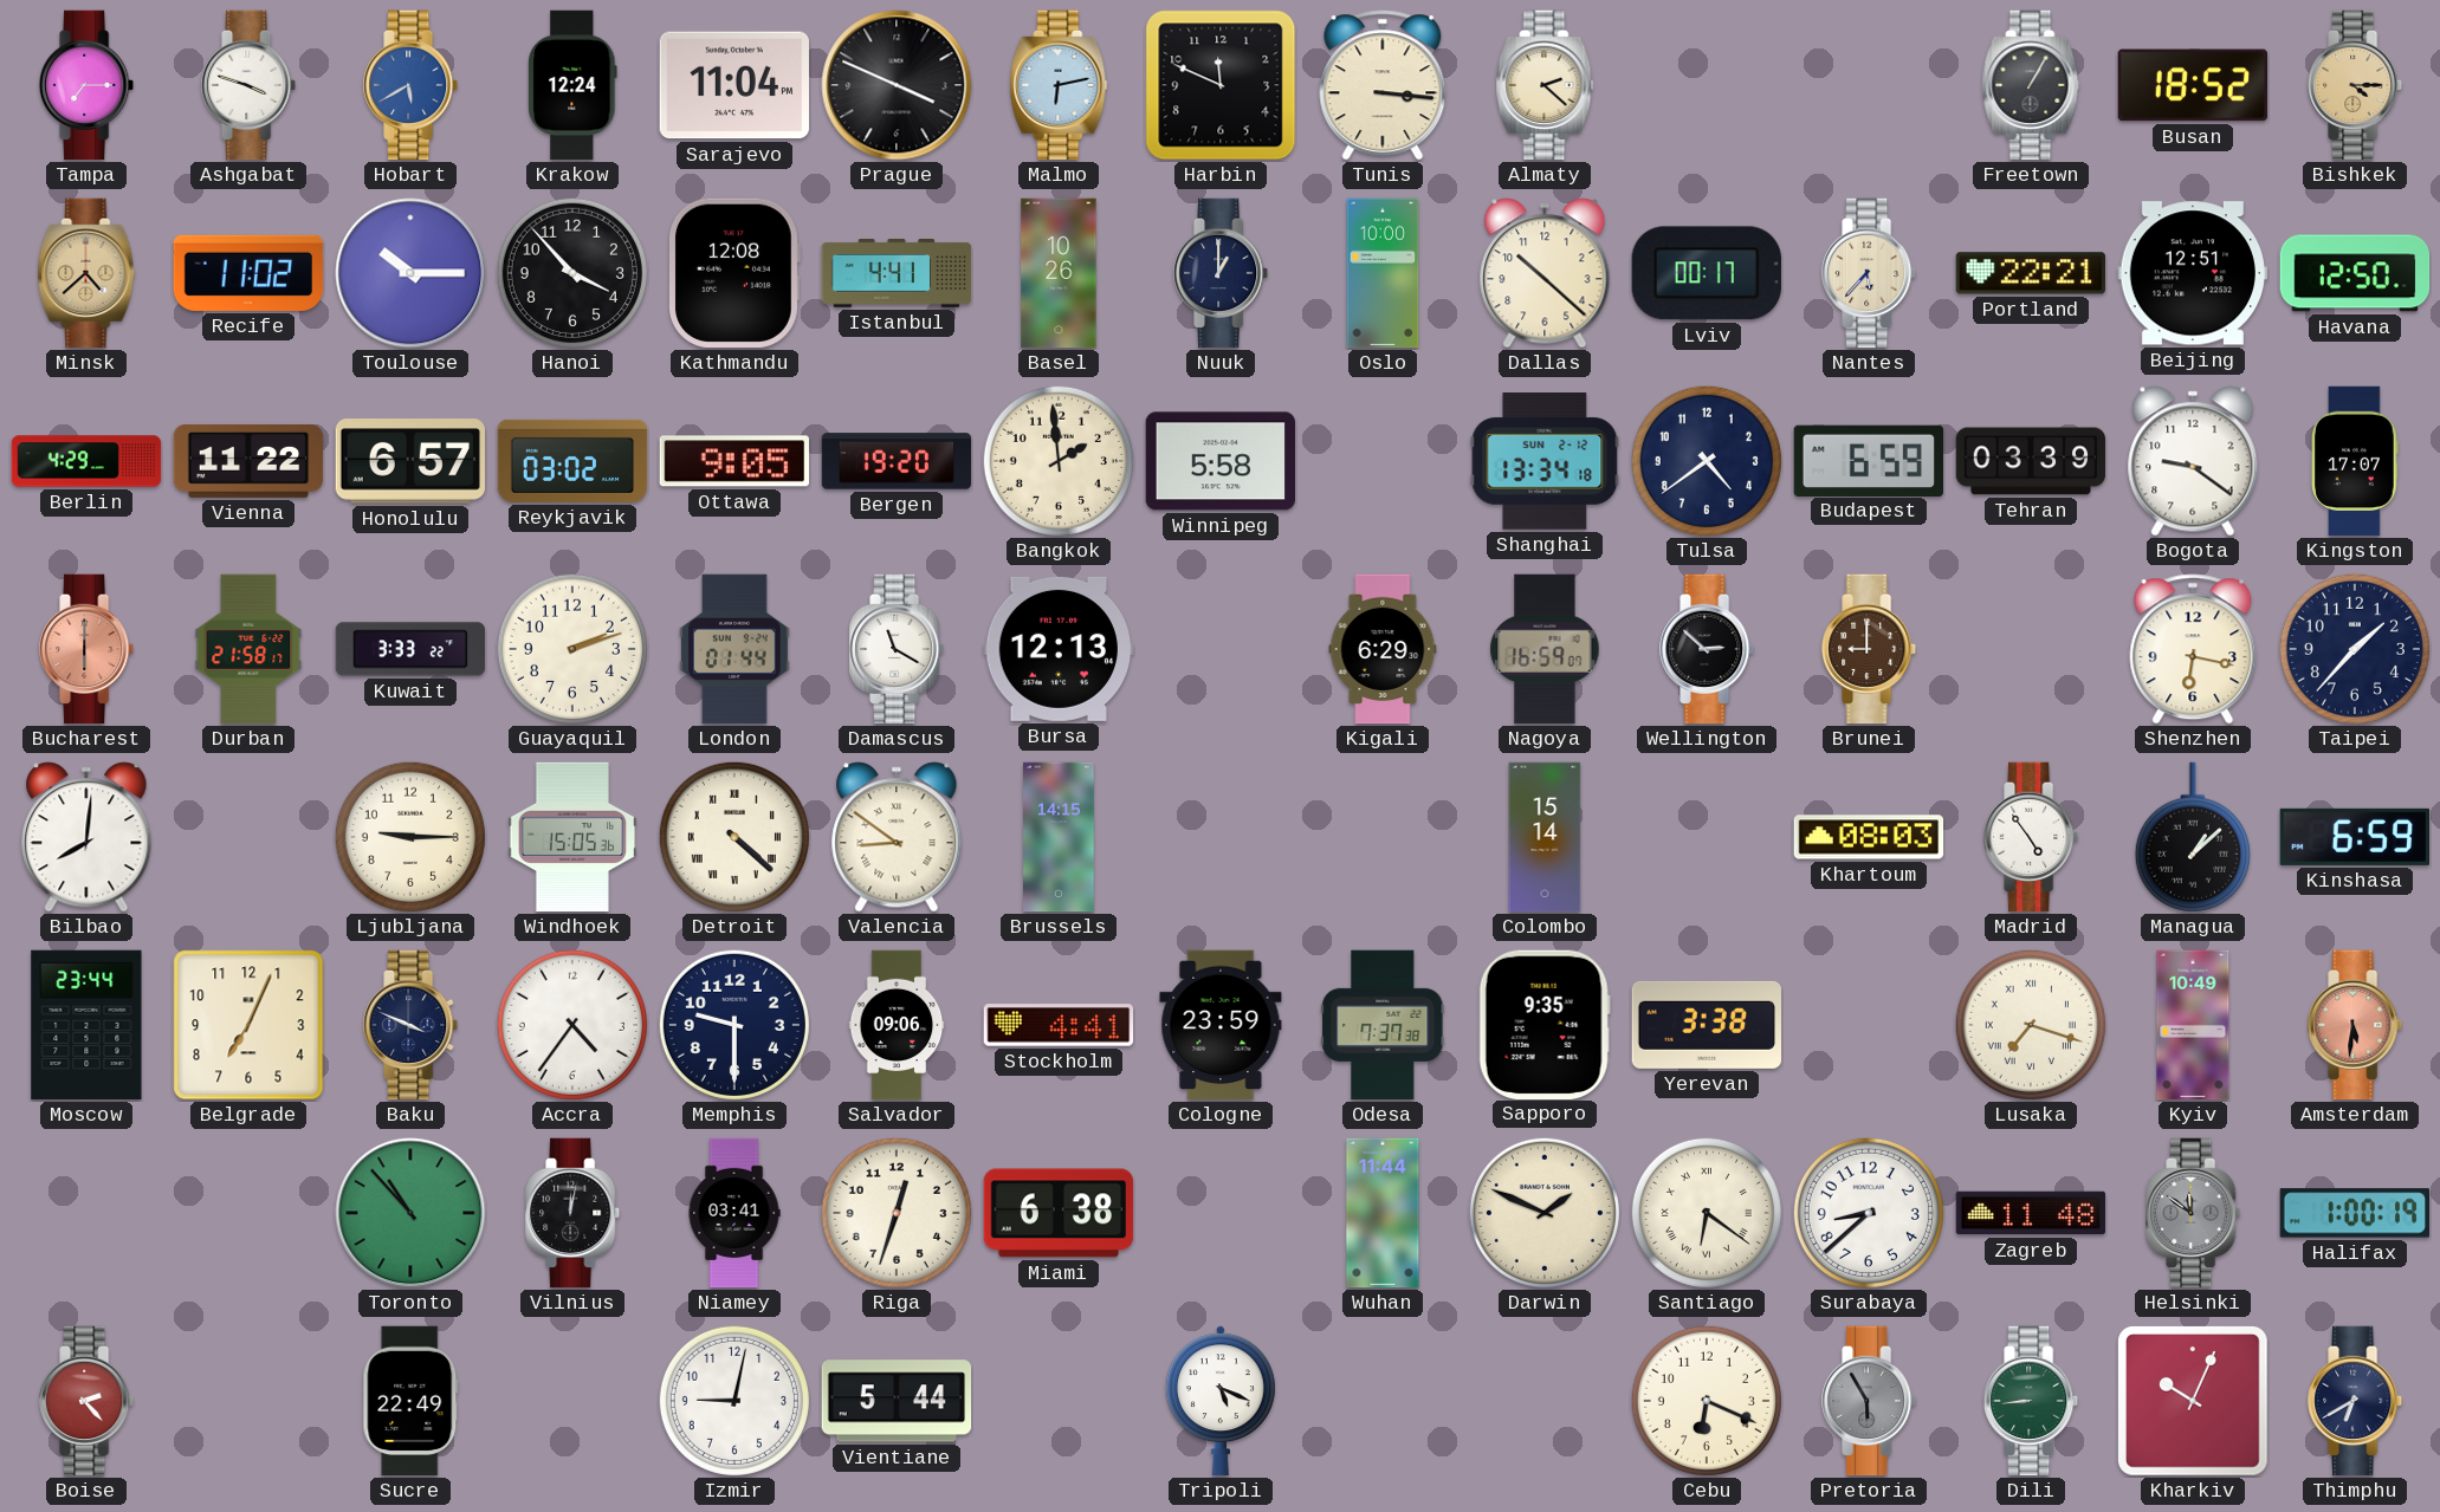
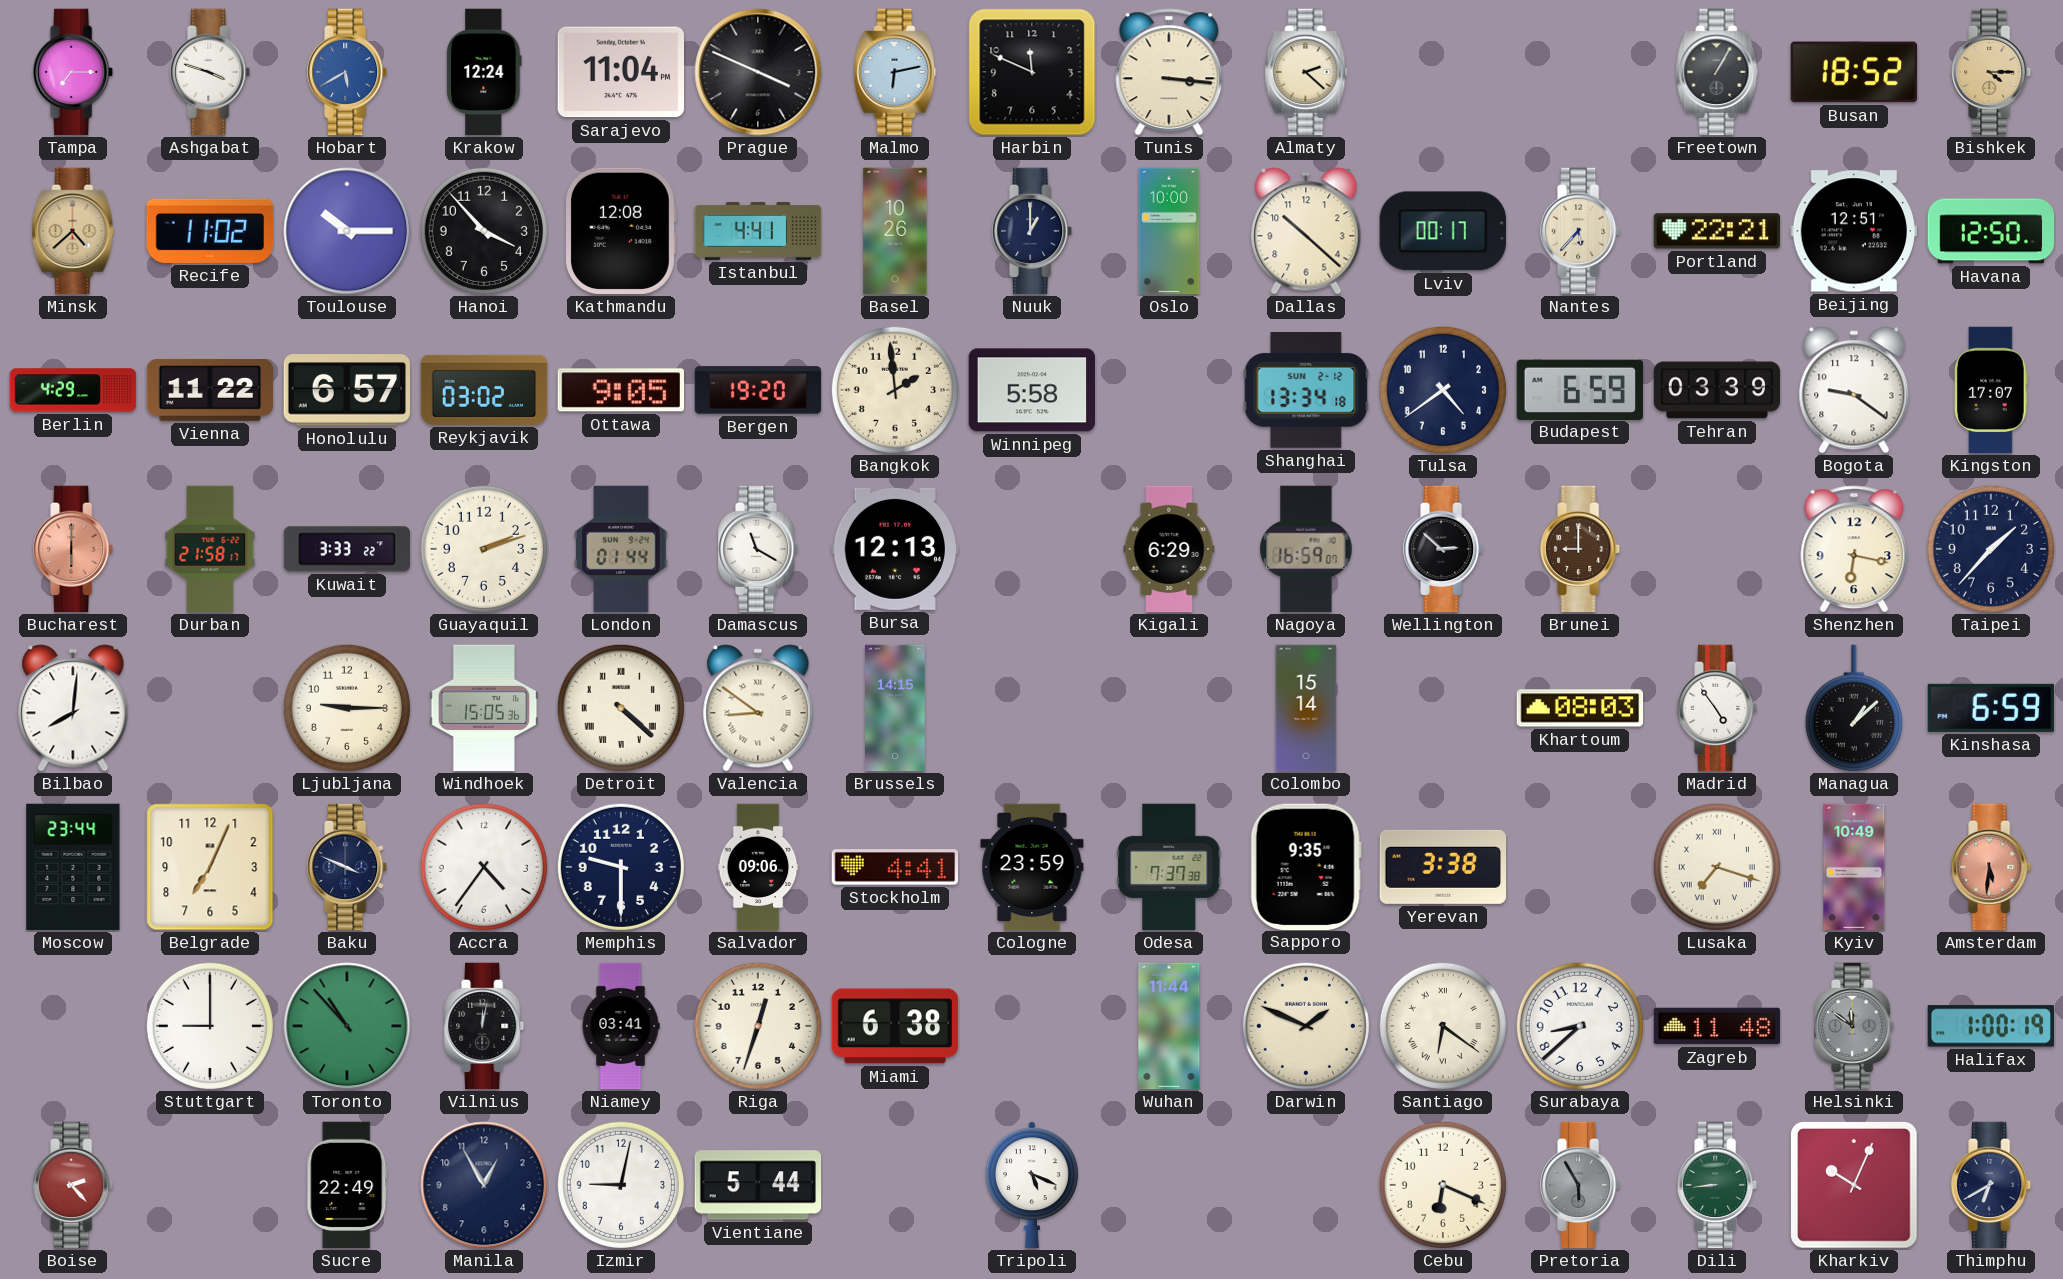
Stuttgart: none -> 9:00
Manila: none -> 12:55
